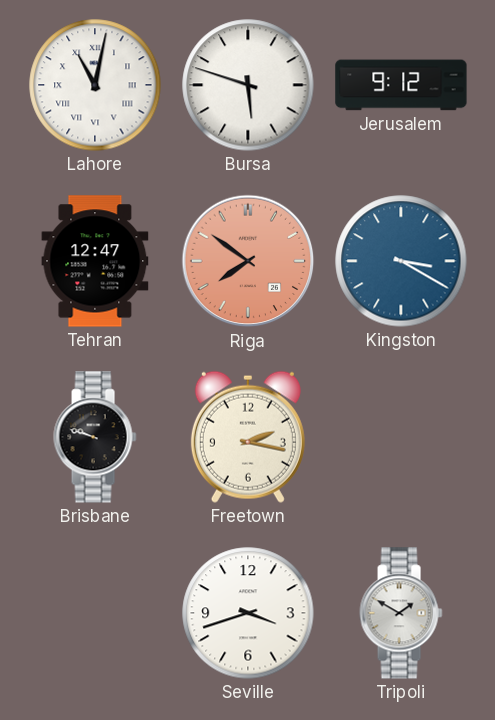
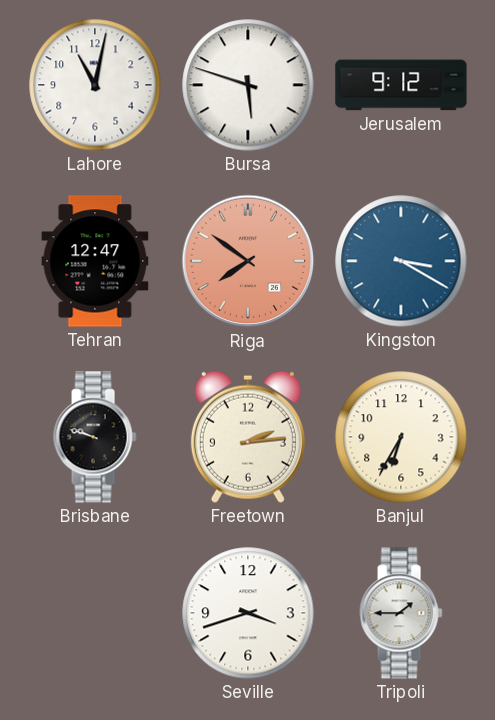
Lahore numerals: Roman -> Arabic
Freetown: 2:17 -> 2:14
Banjul: none -> 6:35
Tripoli: 1:50 -> 1:45
